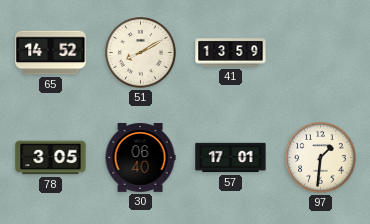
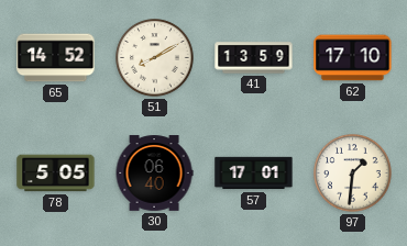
62: none -> 17:10
78: 3:05 -> 5:05
